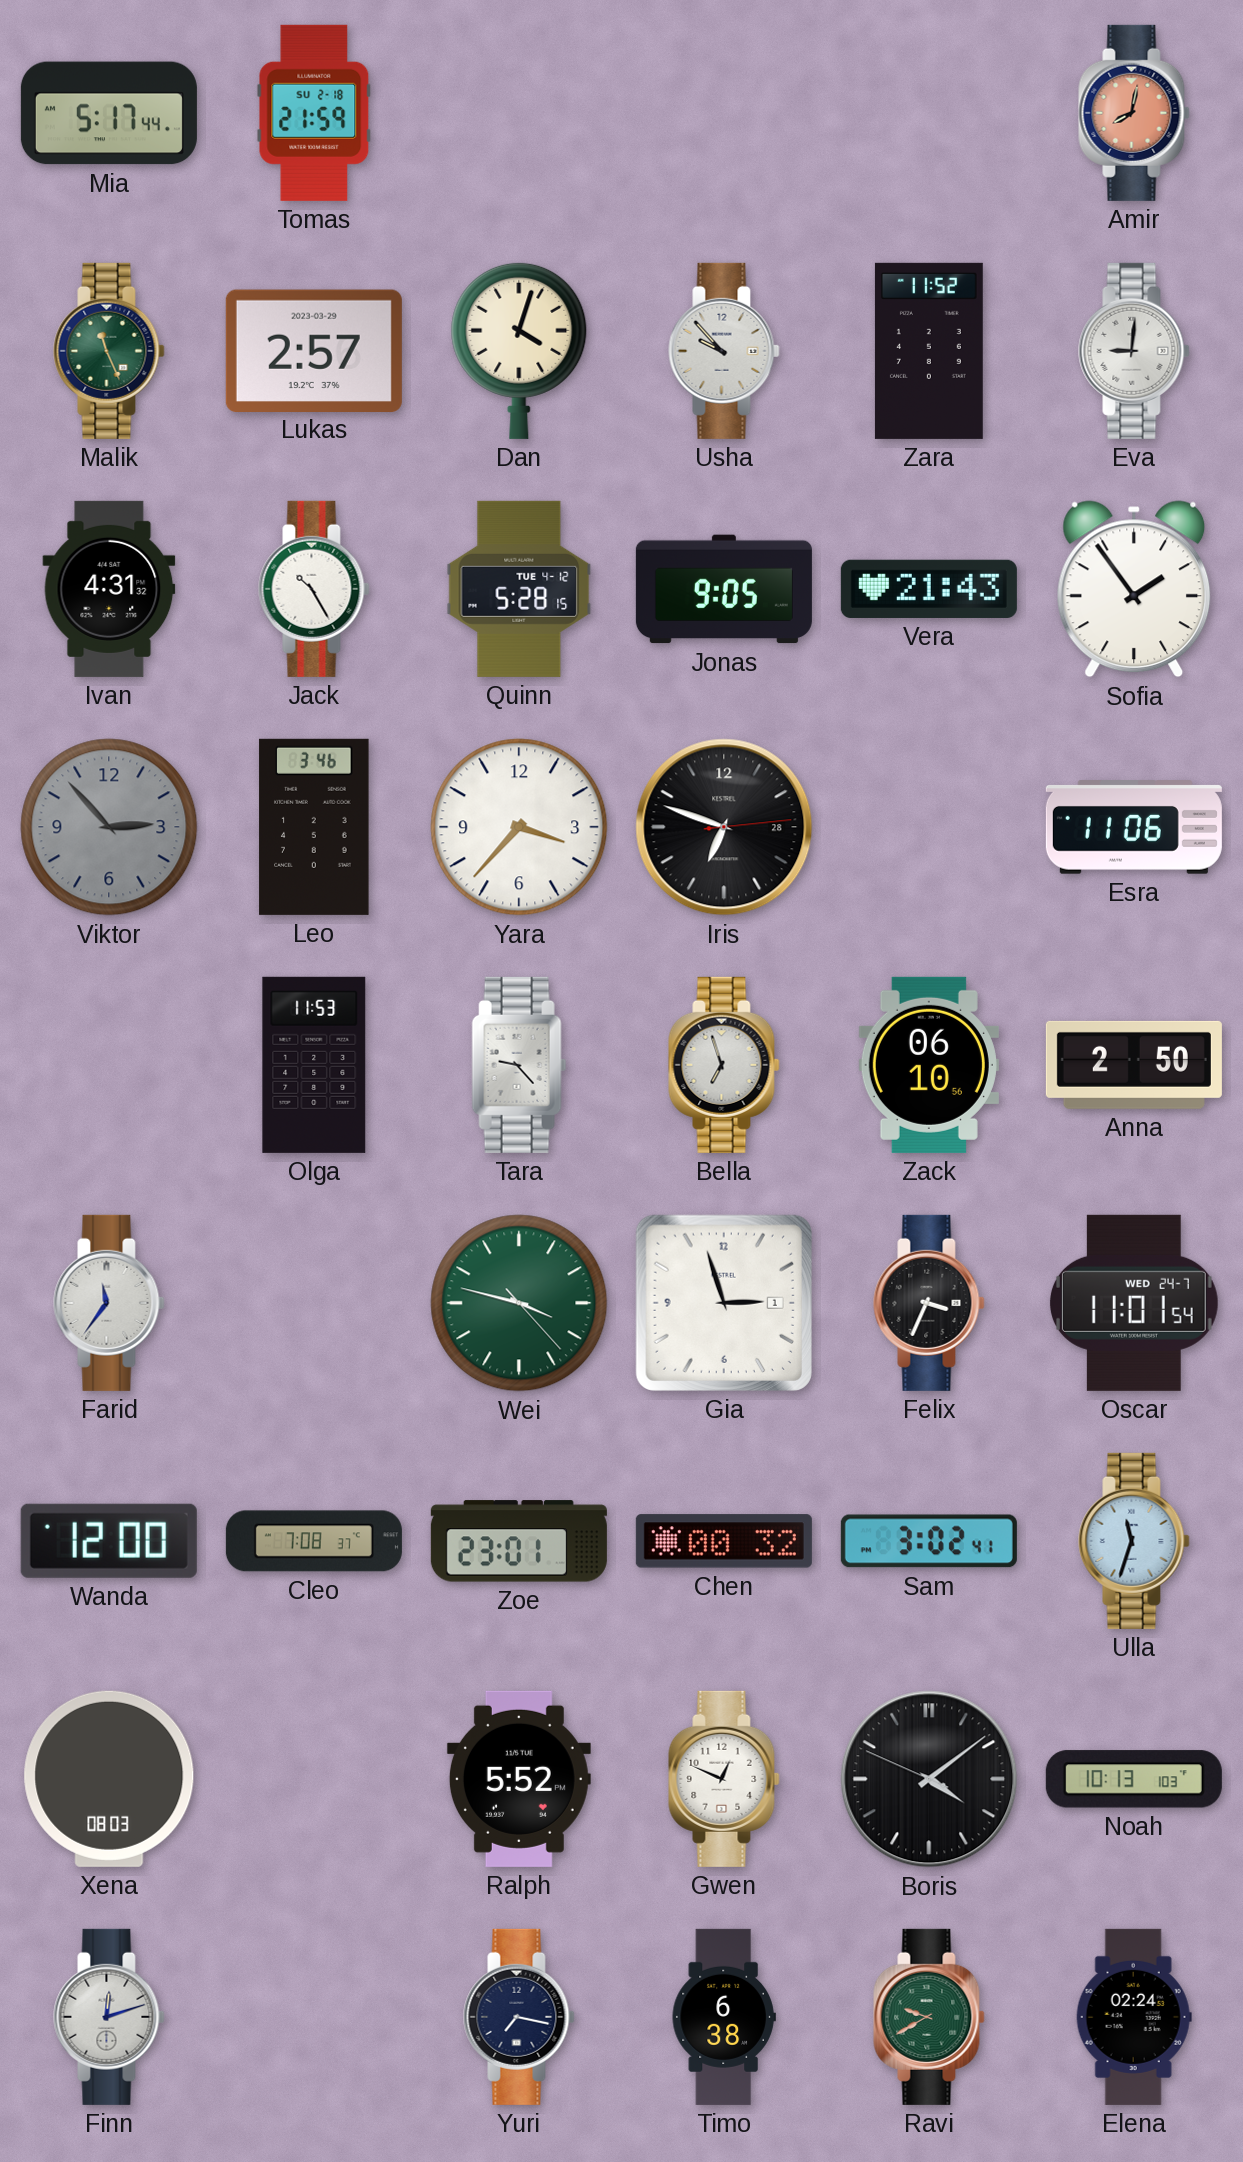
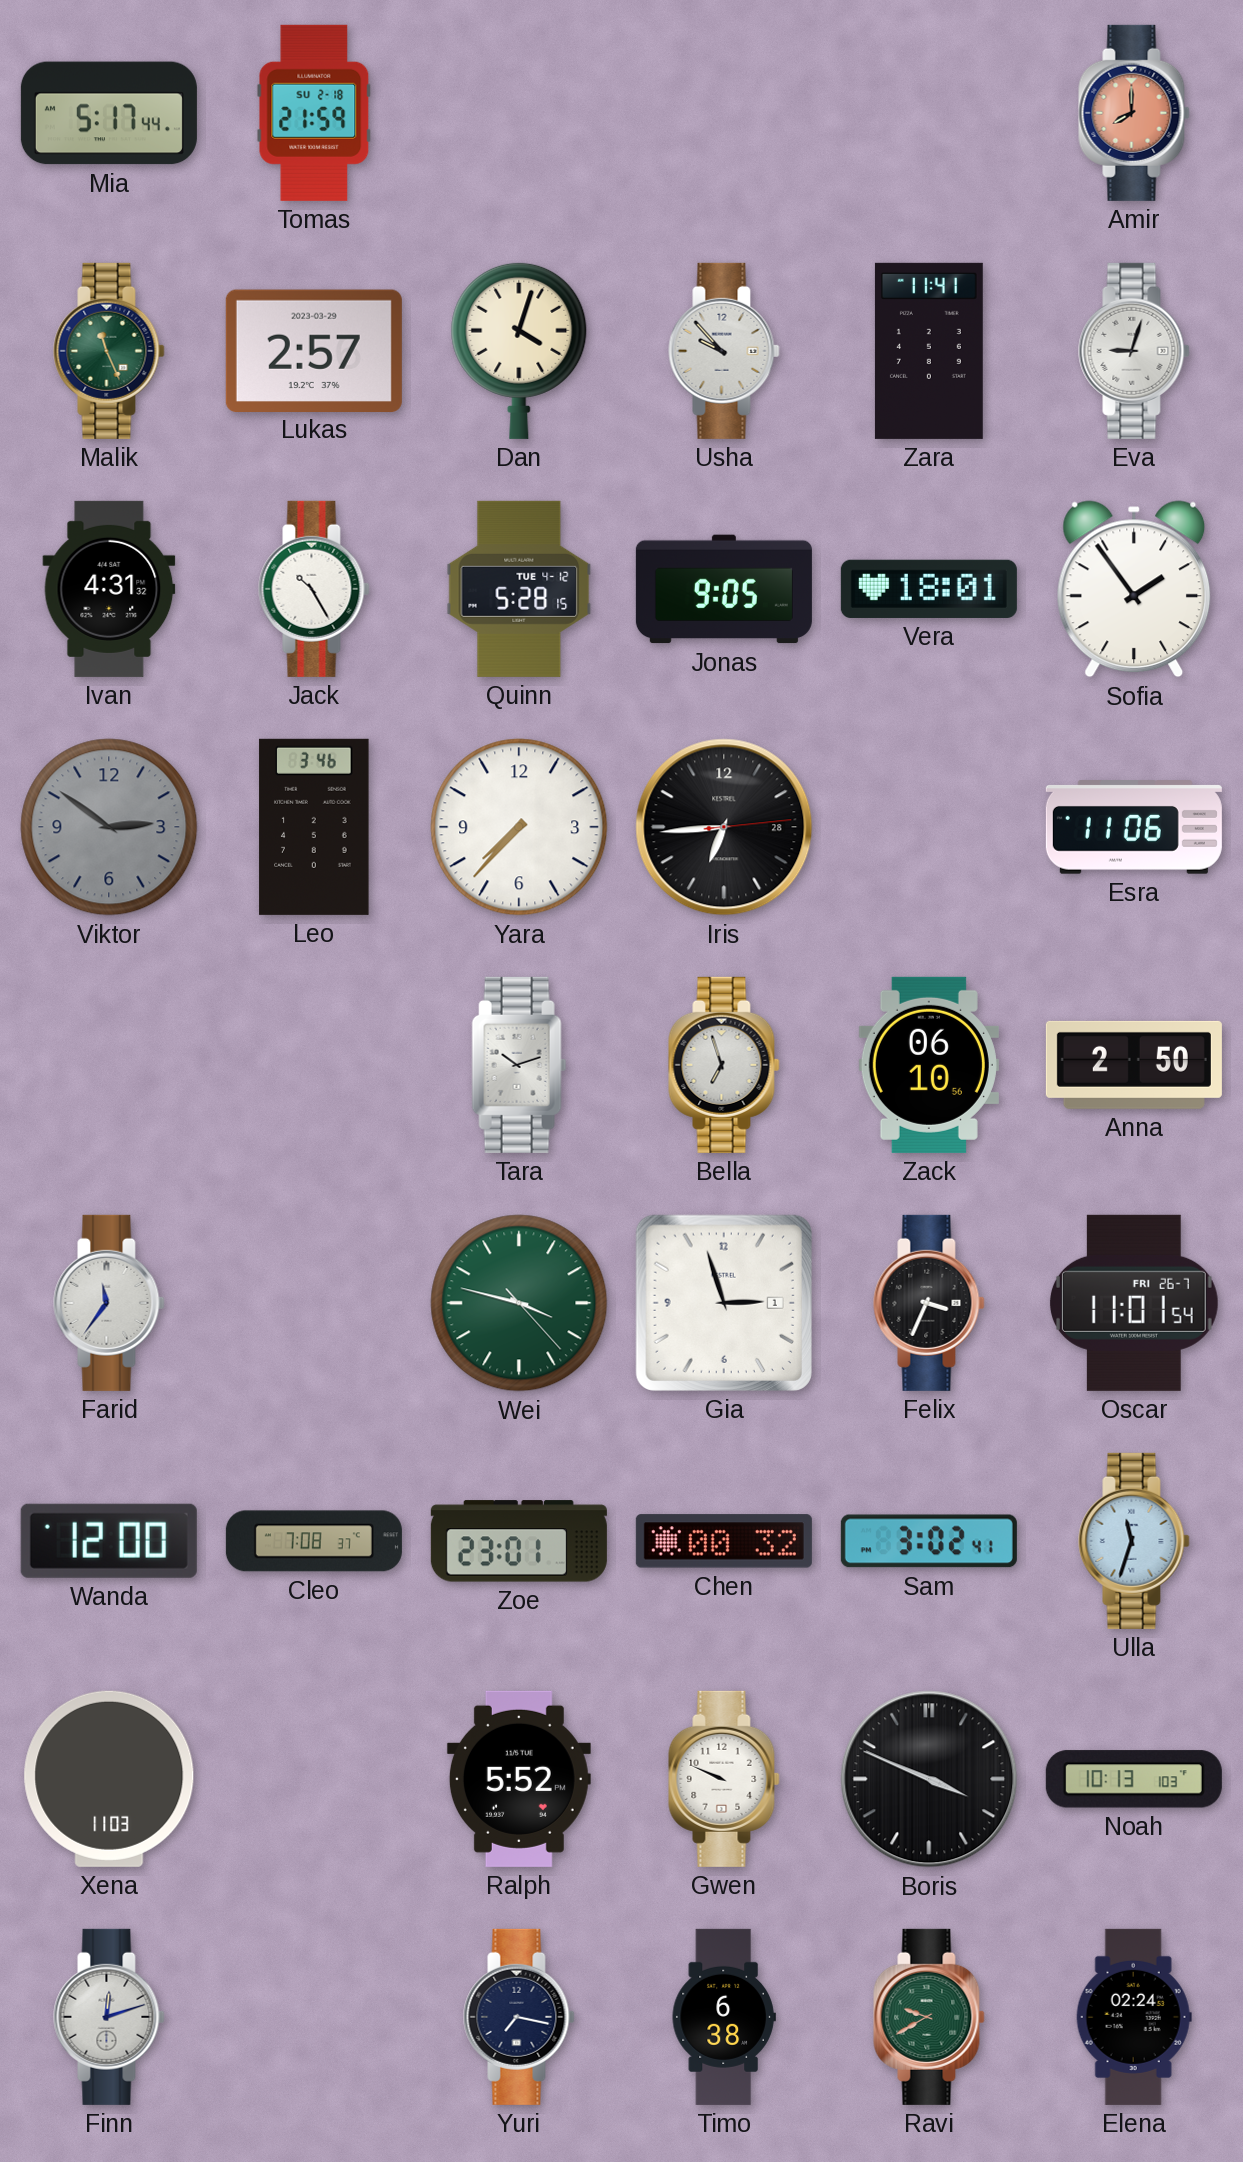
Amir: 8:02 -> 8:00
Zara: 11:52 -> 11:41
Eva: 9:01 -> 9:03
Vera: 21:43 -> 18:01
Viktor: 2:53 -> 2:51
Yara: 3:37 -> 7:37
Iris: 6:48 -> 6:44
Olga: 11:53 -> none
Tara: 9:23 -> 10:12
Oscar date: WED 24-7 -> FRI 26-7
Xena: 08:03 -> 11:03
Gwen: 12:49 -> 9:49
Boris: 4:08 -> 3:48
